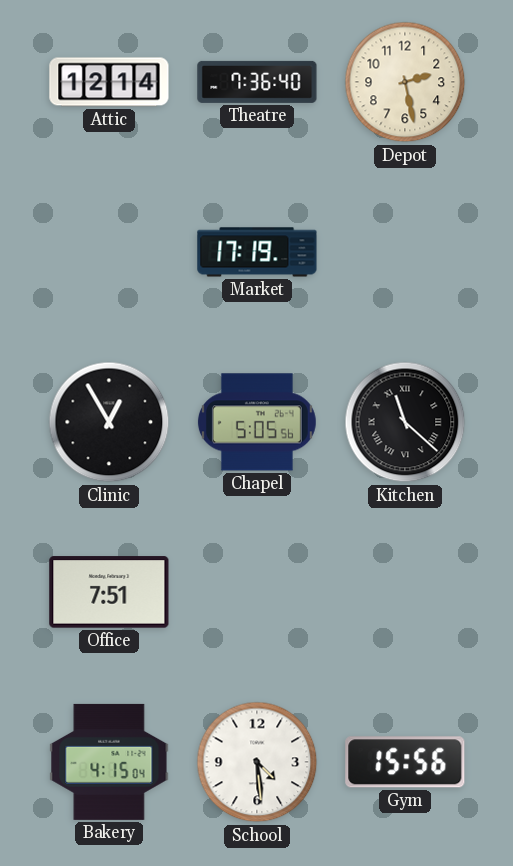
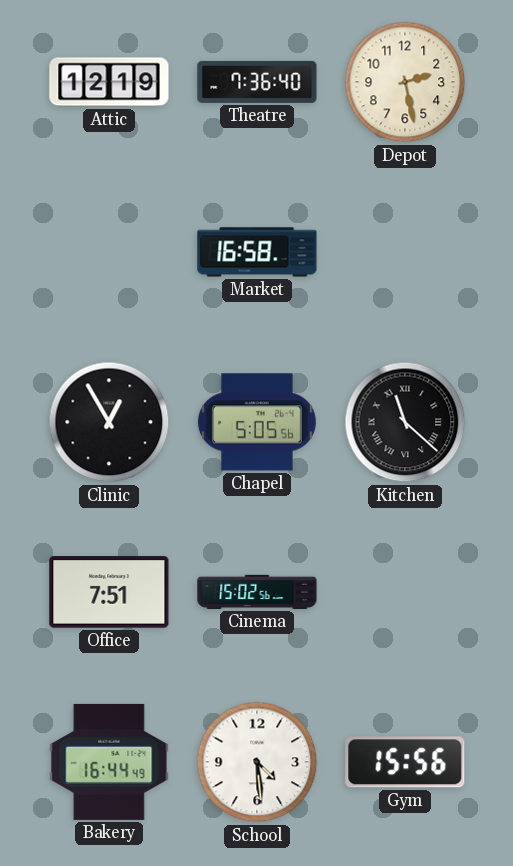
Attic: 12:14 -> 12:19
Market: 17:19 -> 16:58
Cinema: none -> 15:02
Bakery: 4:15 -> 16:44
